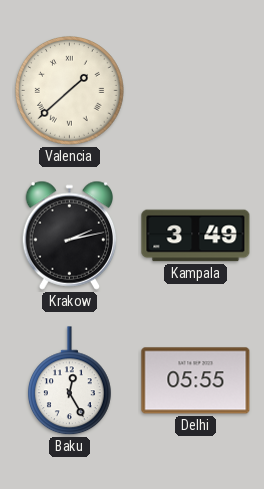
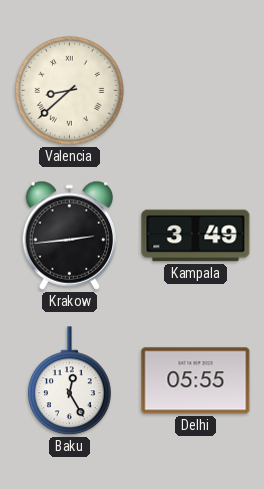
Valencia: 1:38 -> 8:38
Krakow: 2:13 -> 2:44
